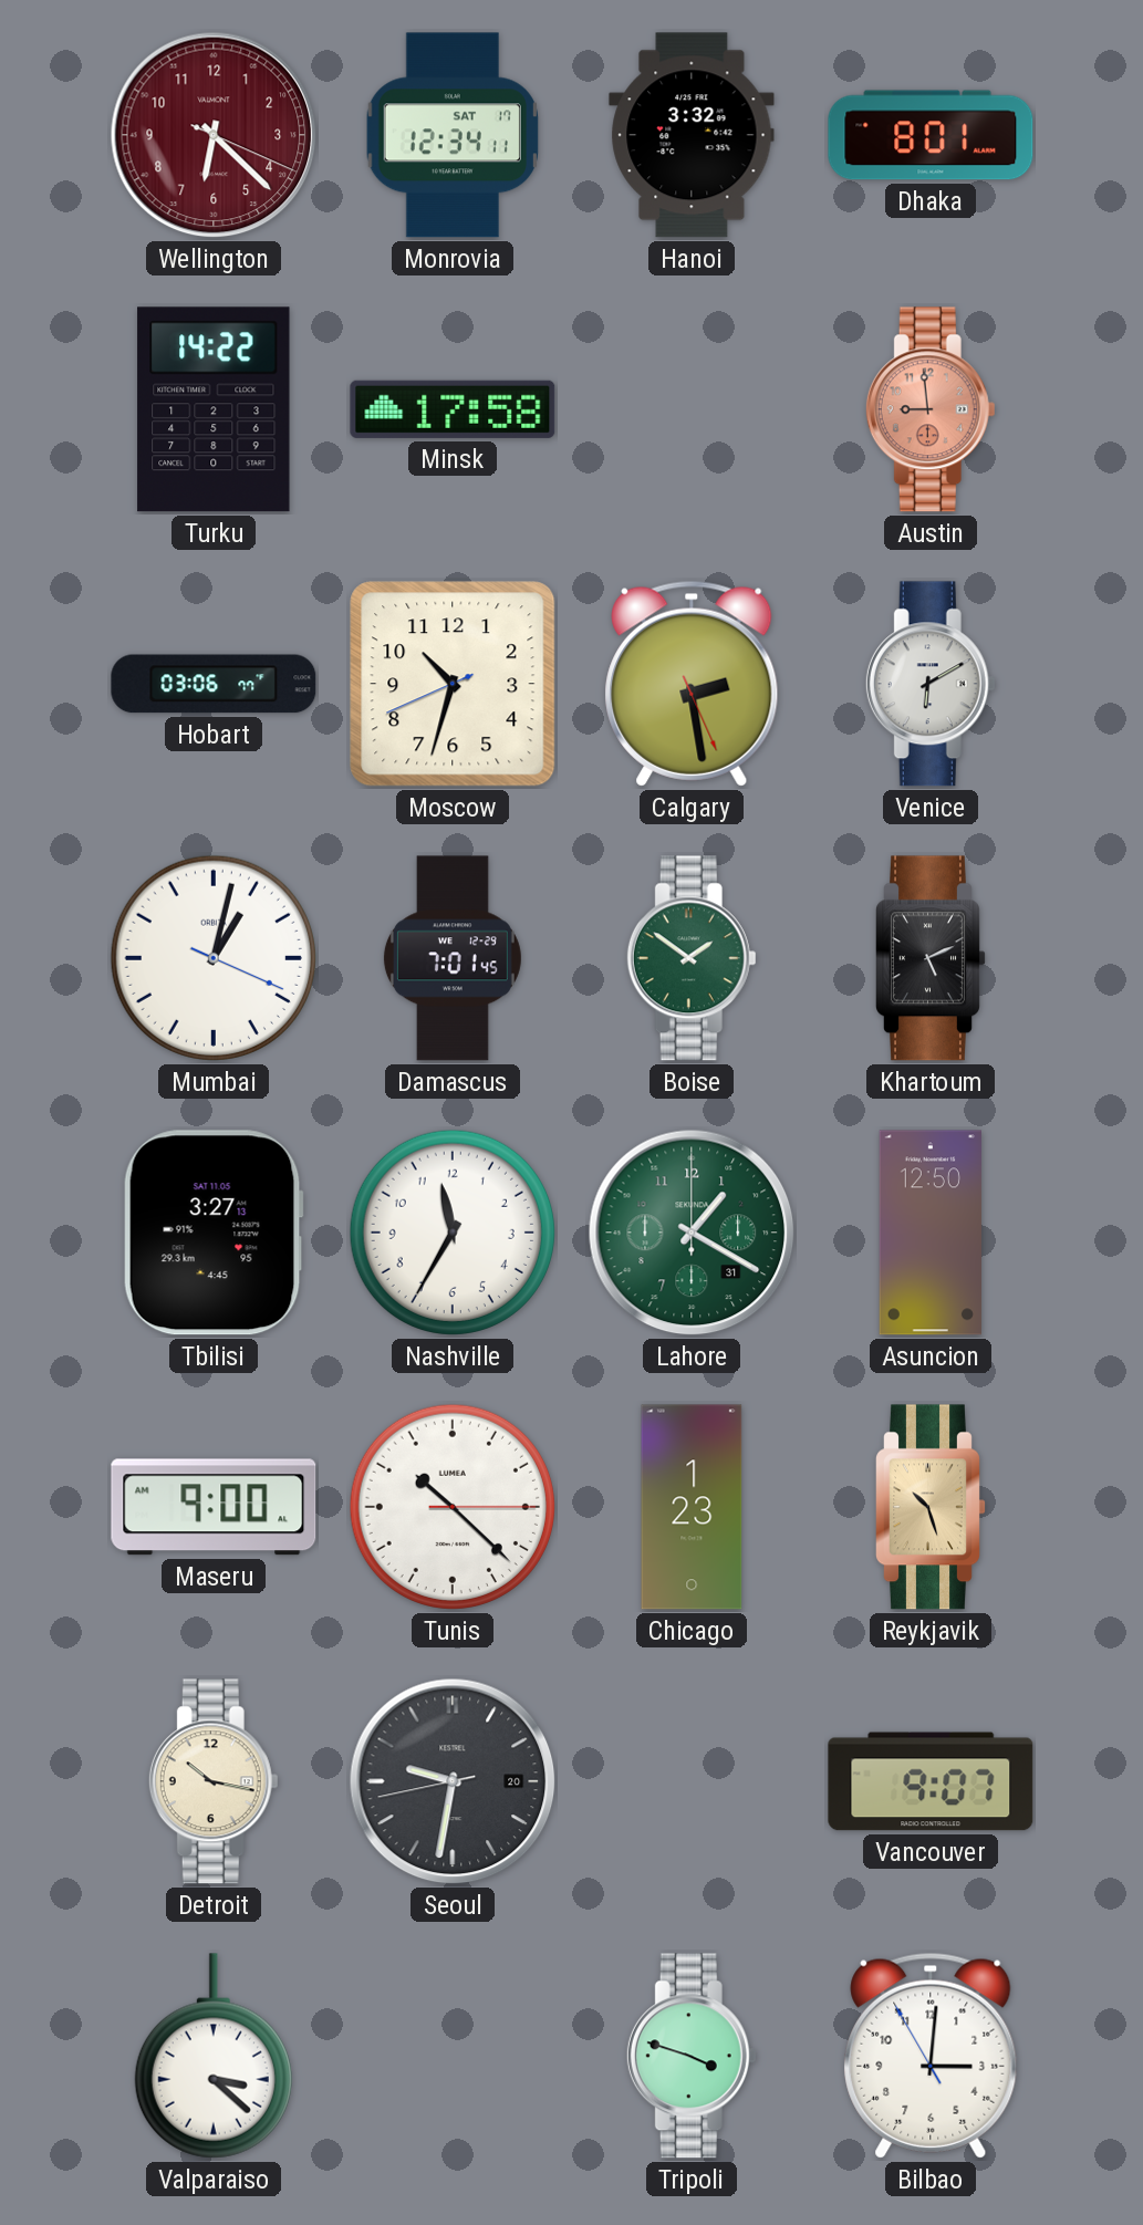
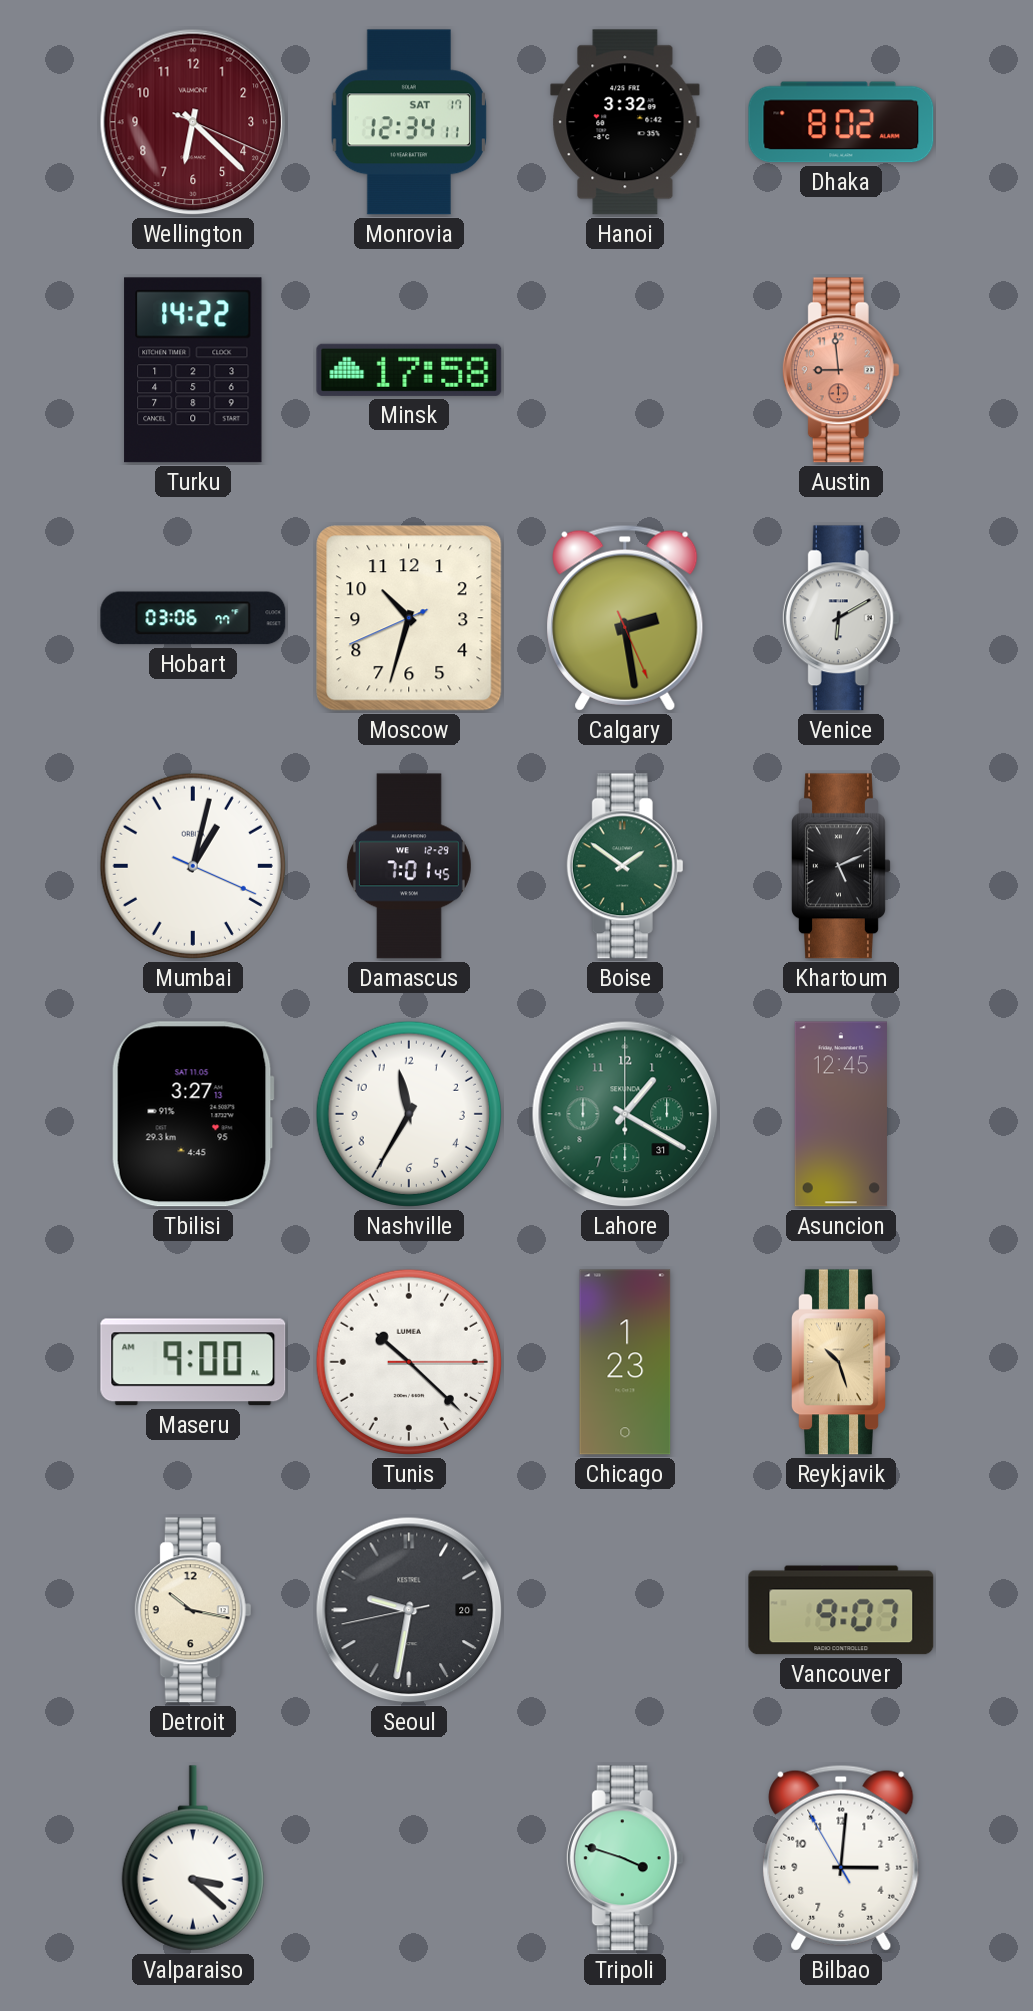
Dhaka: 8:01 -> 8:02
Asuncion: 12:50 -> 12:45
